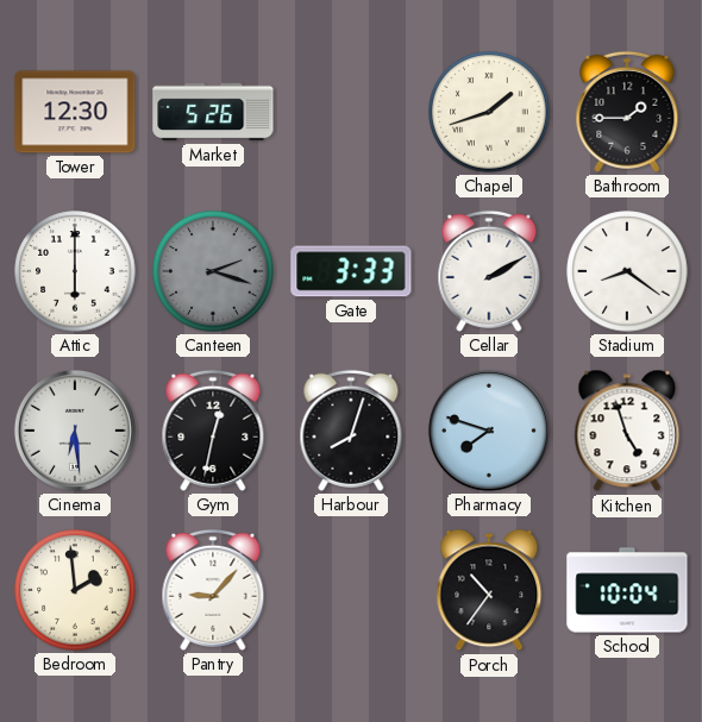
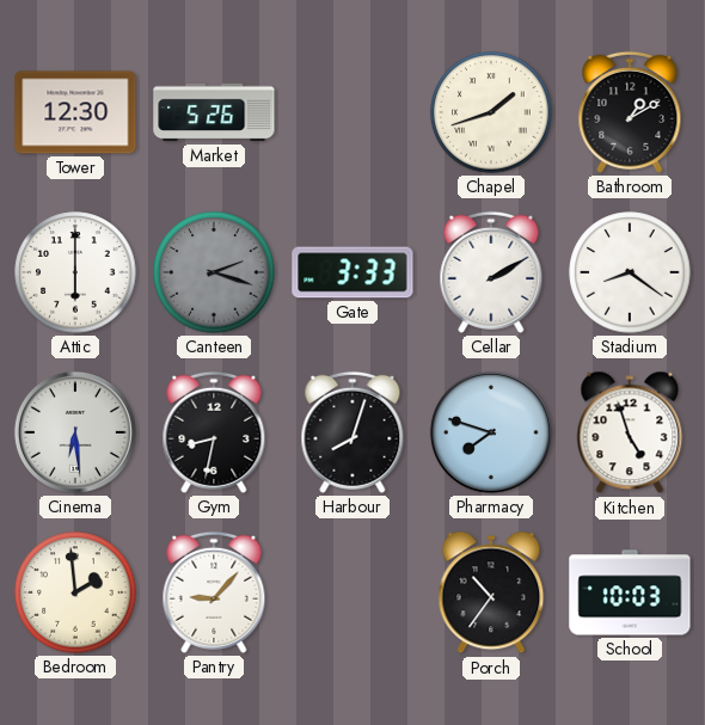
Bathroom: 1:45 -> 1:10
Gym: 12:32 -> 8:32
School: 10:04 -> 10:03
